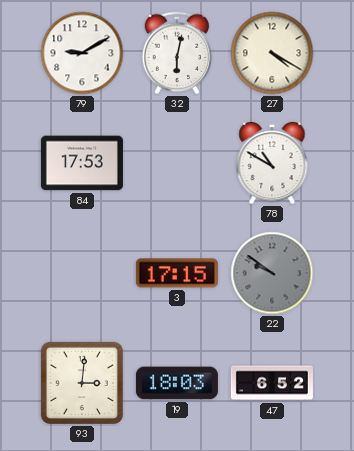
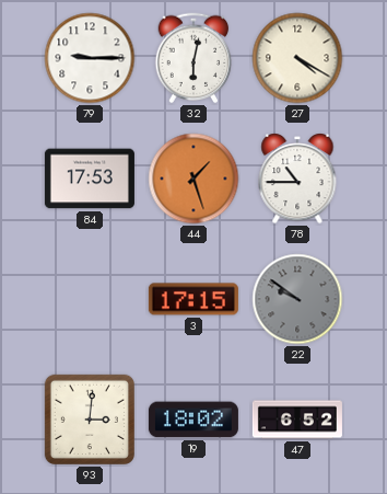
79: 9:10 -> 9:15
44: none -> 1:27
78: 10:50 -> 10:45
19: 18:03 -> 18:02
